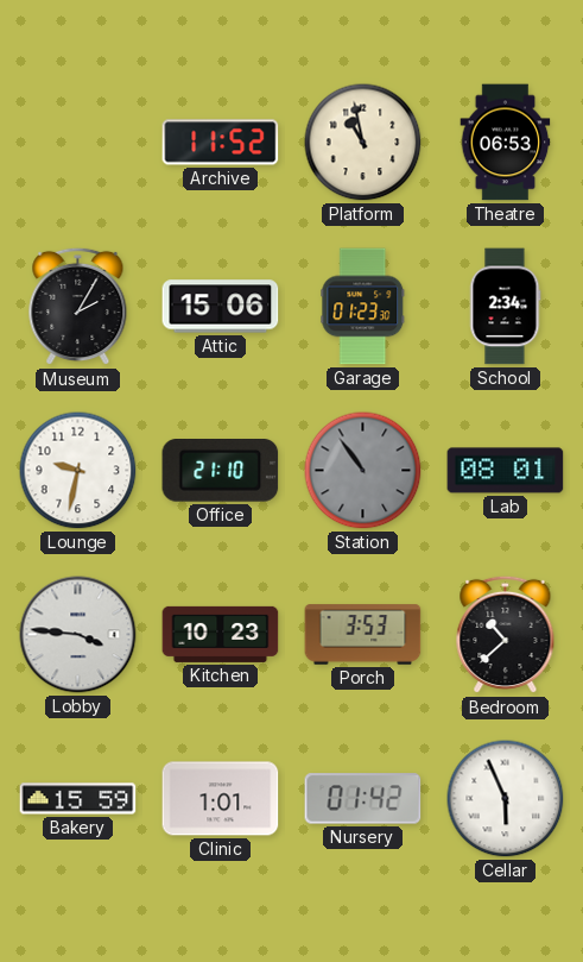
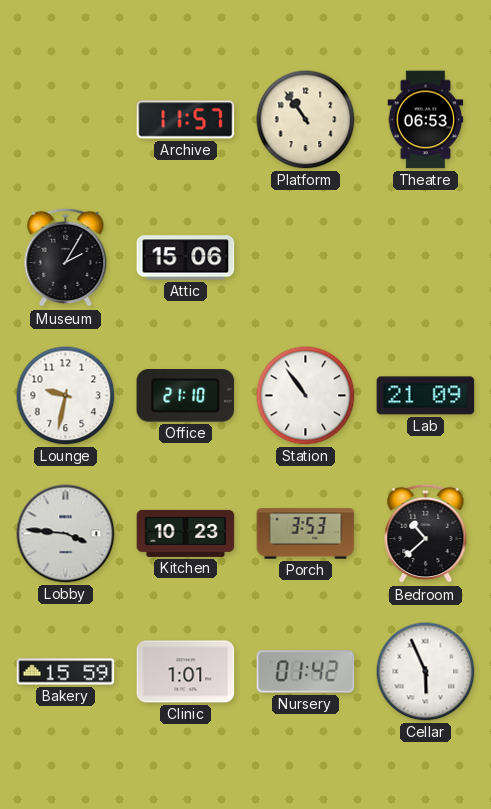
Archive: 11:52 -> 11:57
Platform: 10:58 -> 10:54
Garage: 01:23 -> none
School: 2:34 -> none
Station dial: grey -> white
Lab: 08:01 -> 21:09
